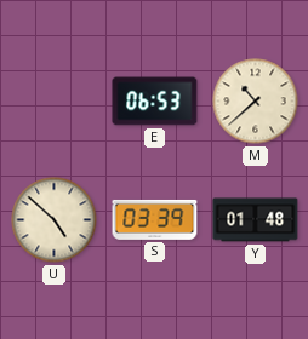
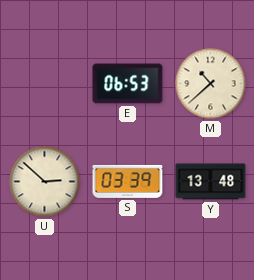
U: 4:52 -> 2:52
Y: 01:48 -> 13:48
